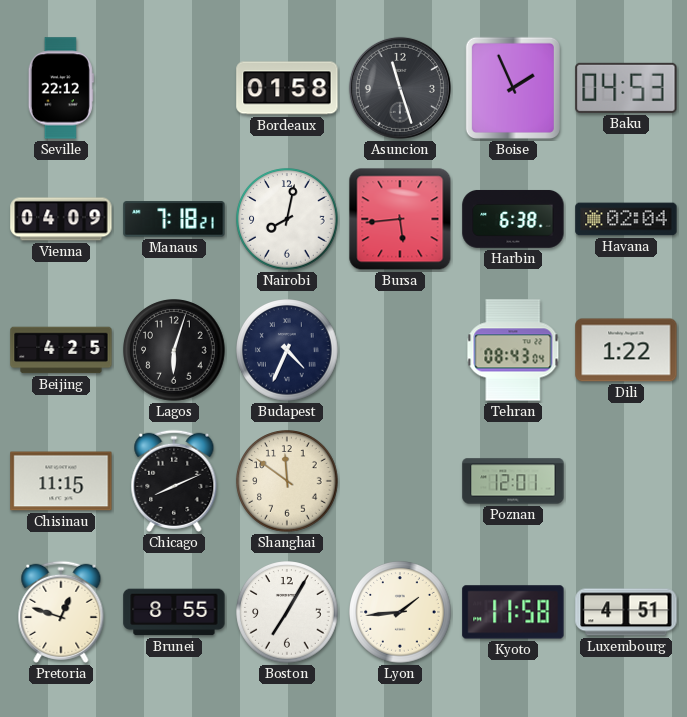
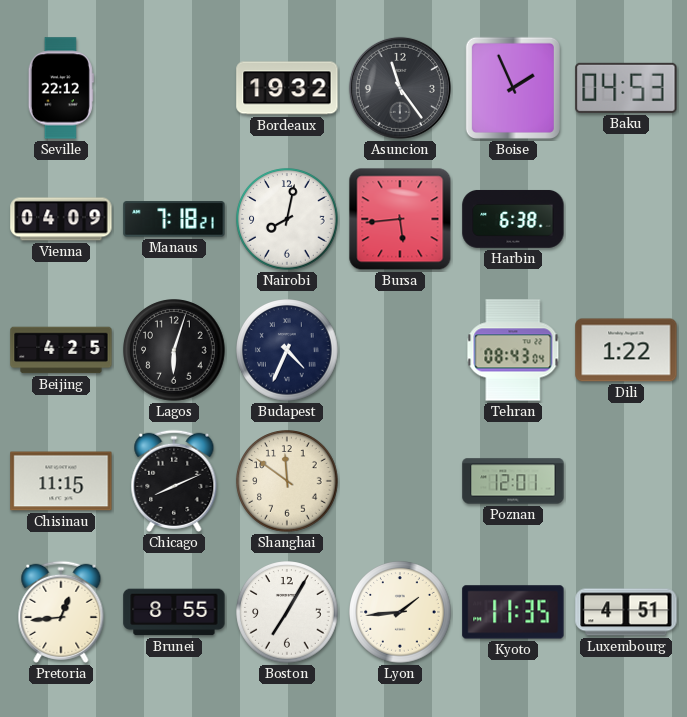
Bordeaux: 01:58 -> 19:32
Asuncion: 11:27 -> 11:24
Havana: 02:04 -> none
Pretoria: 12:48 -> 12:44
Kyoto: 11:58 -> 11:35
